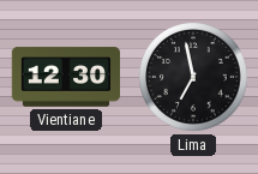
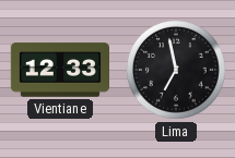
Vientiane: 12:30 -> 12:33
